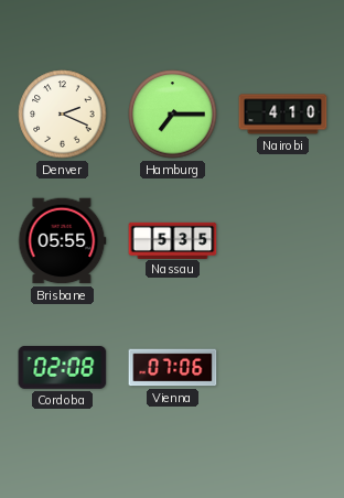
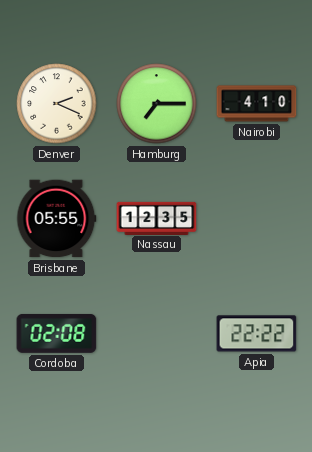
Nassau: 5:35 -> 12:35
Vienna: 07:06 -> none
Apia: none -> 22:22
